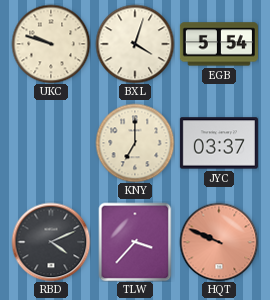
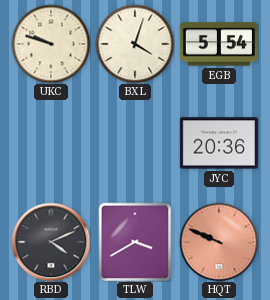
KNY: 7:00 -> none
JYC: 03:37 -> 20:36
TLW: 3:37 -> 3:40
